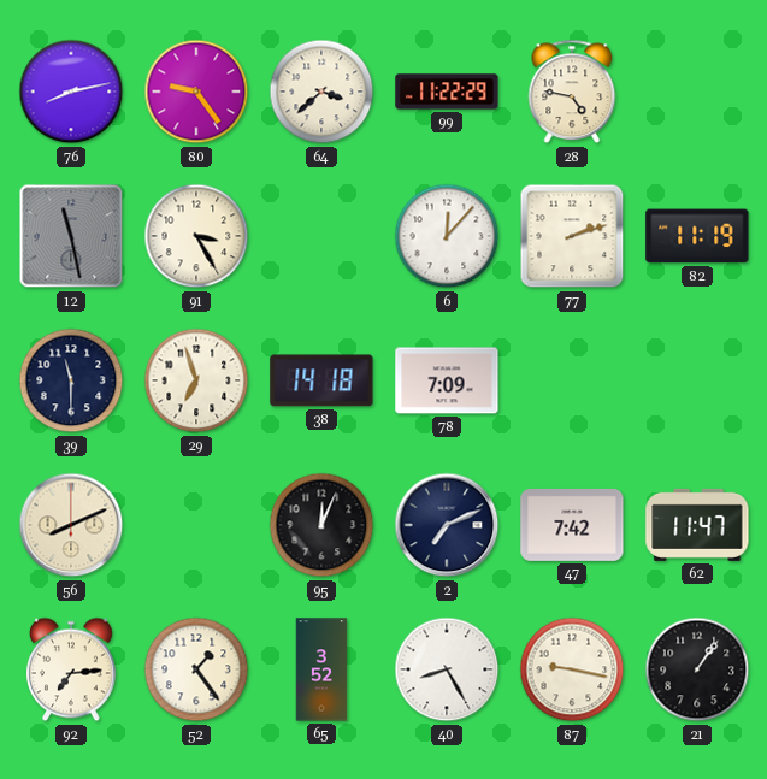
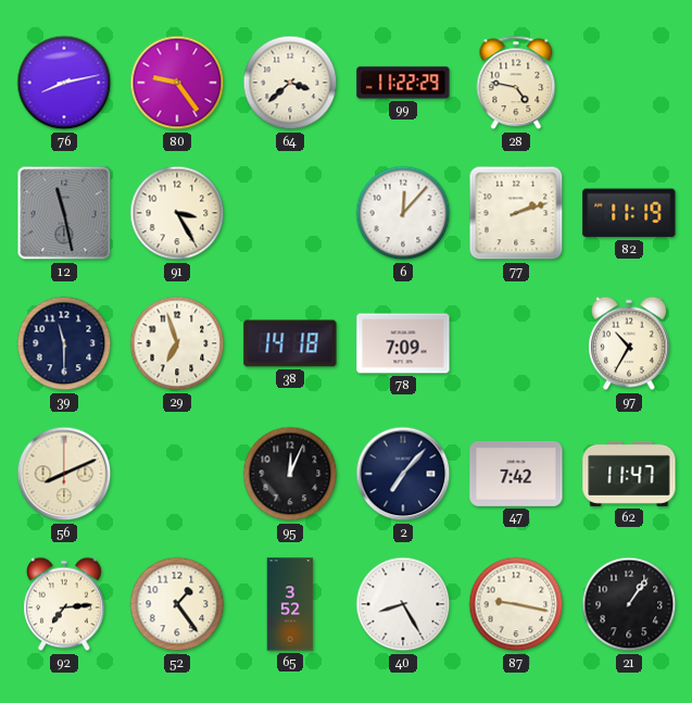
97: none -> 10:35
2: 7:11 -> 7:07
